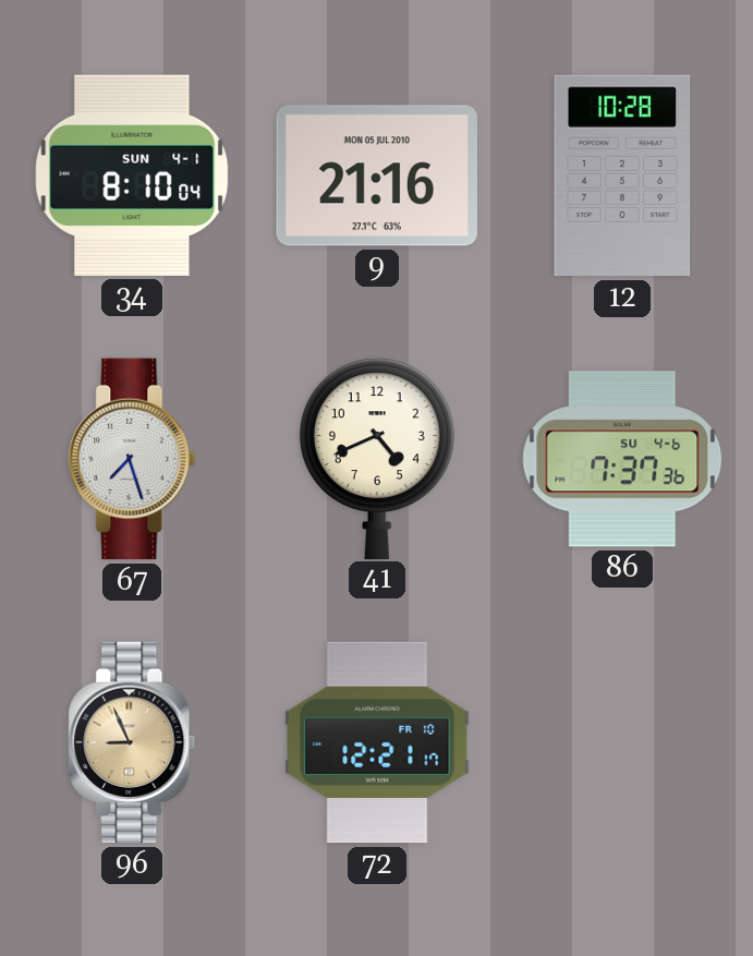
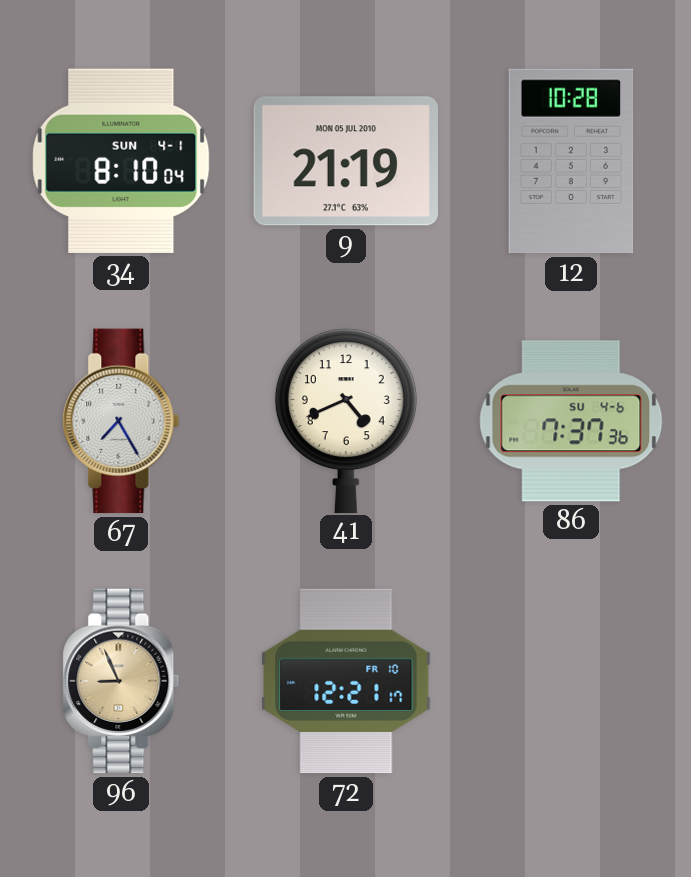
9: 21:16 -> 21:19
67: 7:27 -> 7:25
